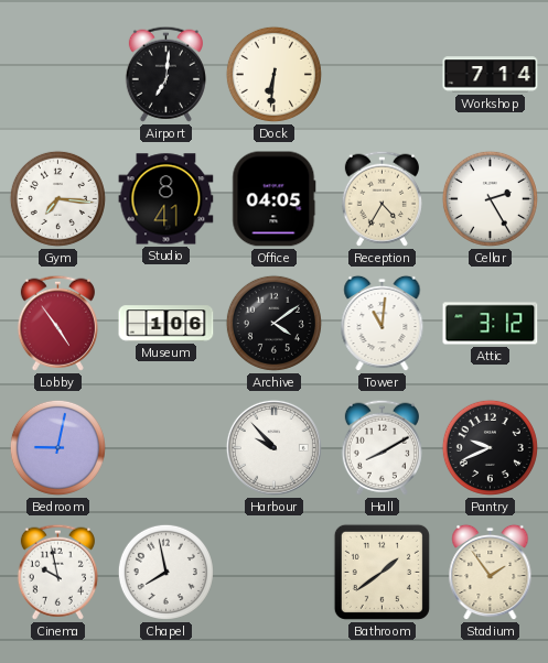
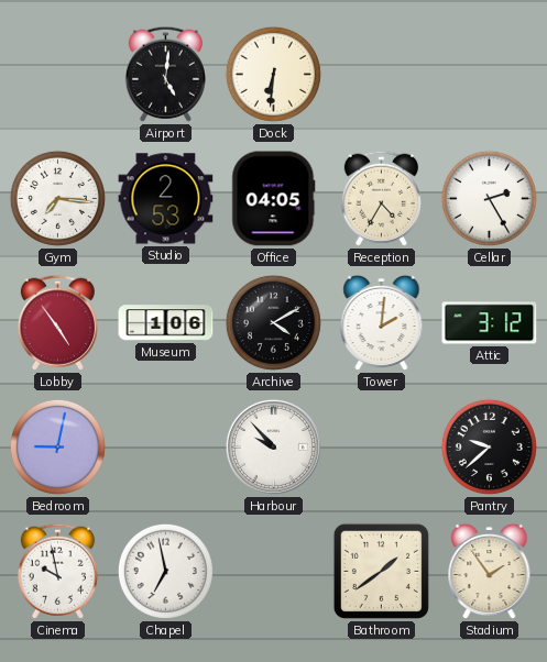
Airport: 7:01 -> 5:01
Workshop: 7:14 -> none
Studio: 8:41 -> 2:53
Archive: 4:09 -> 4:10
Tower: 11:01 -> 2:01
Hall: 8:10 -> none
Pantry: 9:41 -> 9:38
Chapel: 7:58 -> 6:58
